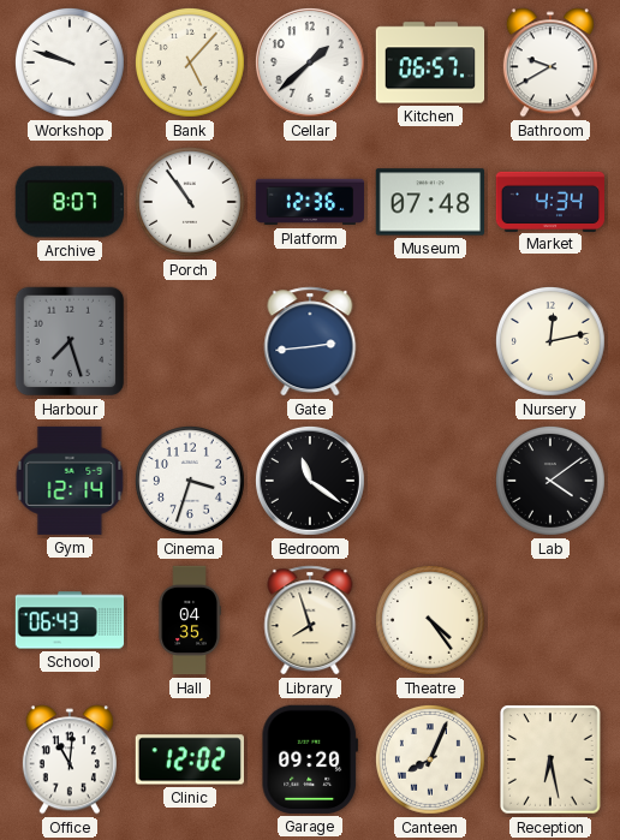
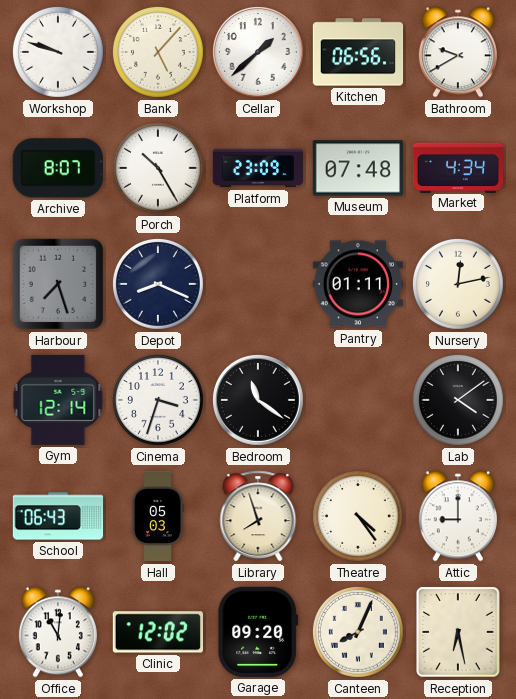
Kitchen: 06:57 -> 06:56
Porch: 10:54 -> 10:25
Platform: 12:36 -> 23:09
Depot: none -> 8:19
Gate: 2:44 -> none
Pantry: none -> 01:11
Hall: 04:35 -> 05:03
Attic: none -> 9:00
